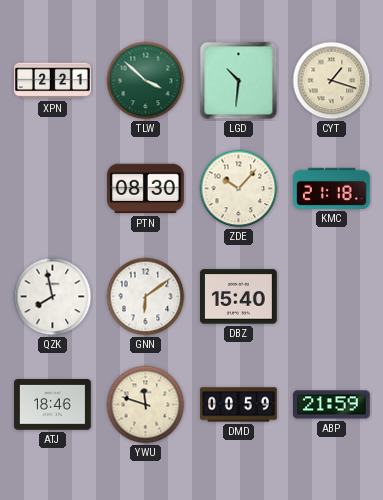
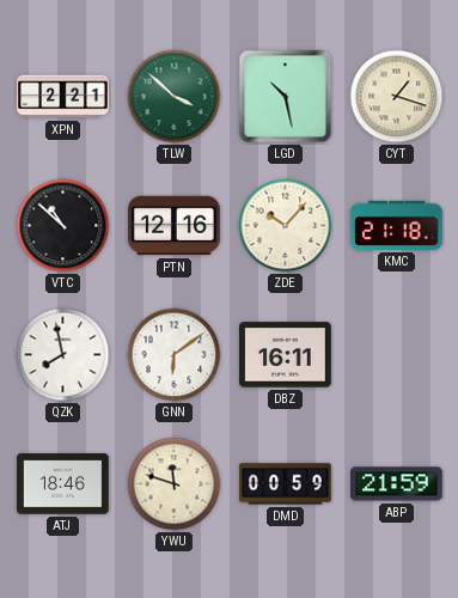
LGD: 10:31 -> 10:28
VTC: none -> 10:52
PTN: 08:30 -> 12:16
DBZ: 15:40 -> 16:11
